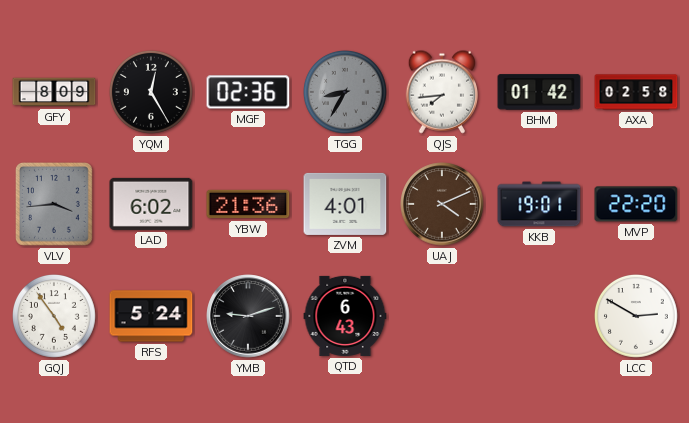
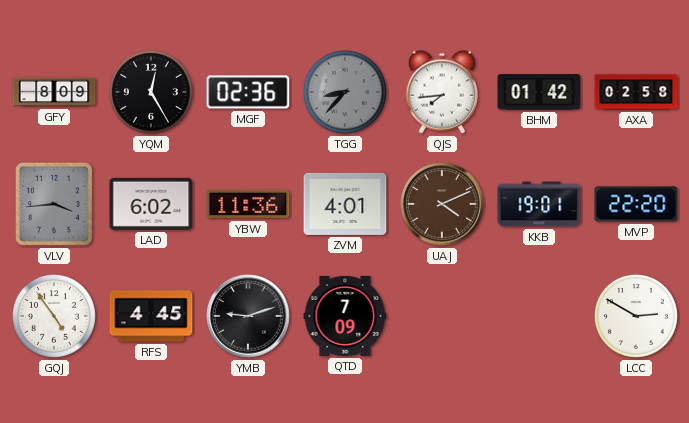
TGG: 8:35 -> 8:37
YBW: 21:36 -> 11:36
RFS: 5:24 -> 4:45
QTD: 6:43 -> 7:09
